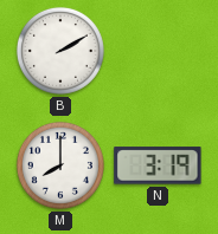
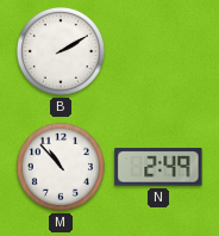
M: 8:00 -> 10:53
N: 3:19 -> 2:49
